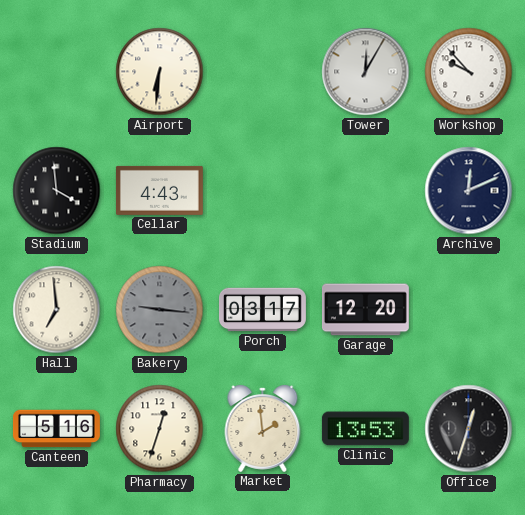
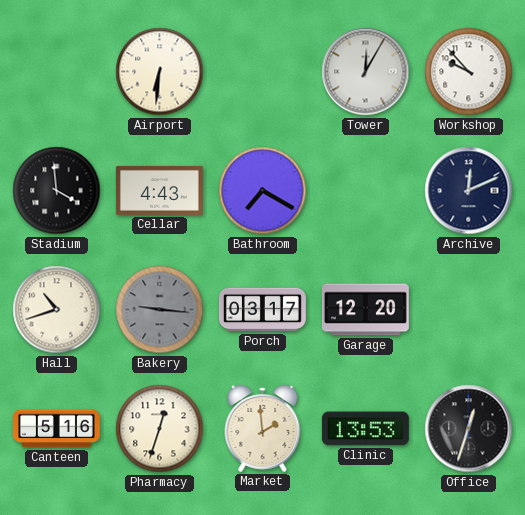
Bathroom: none -> 7:20
Hall: 6:59 -> 10:42
